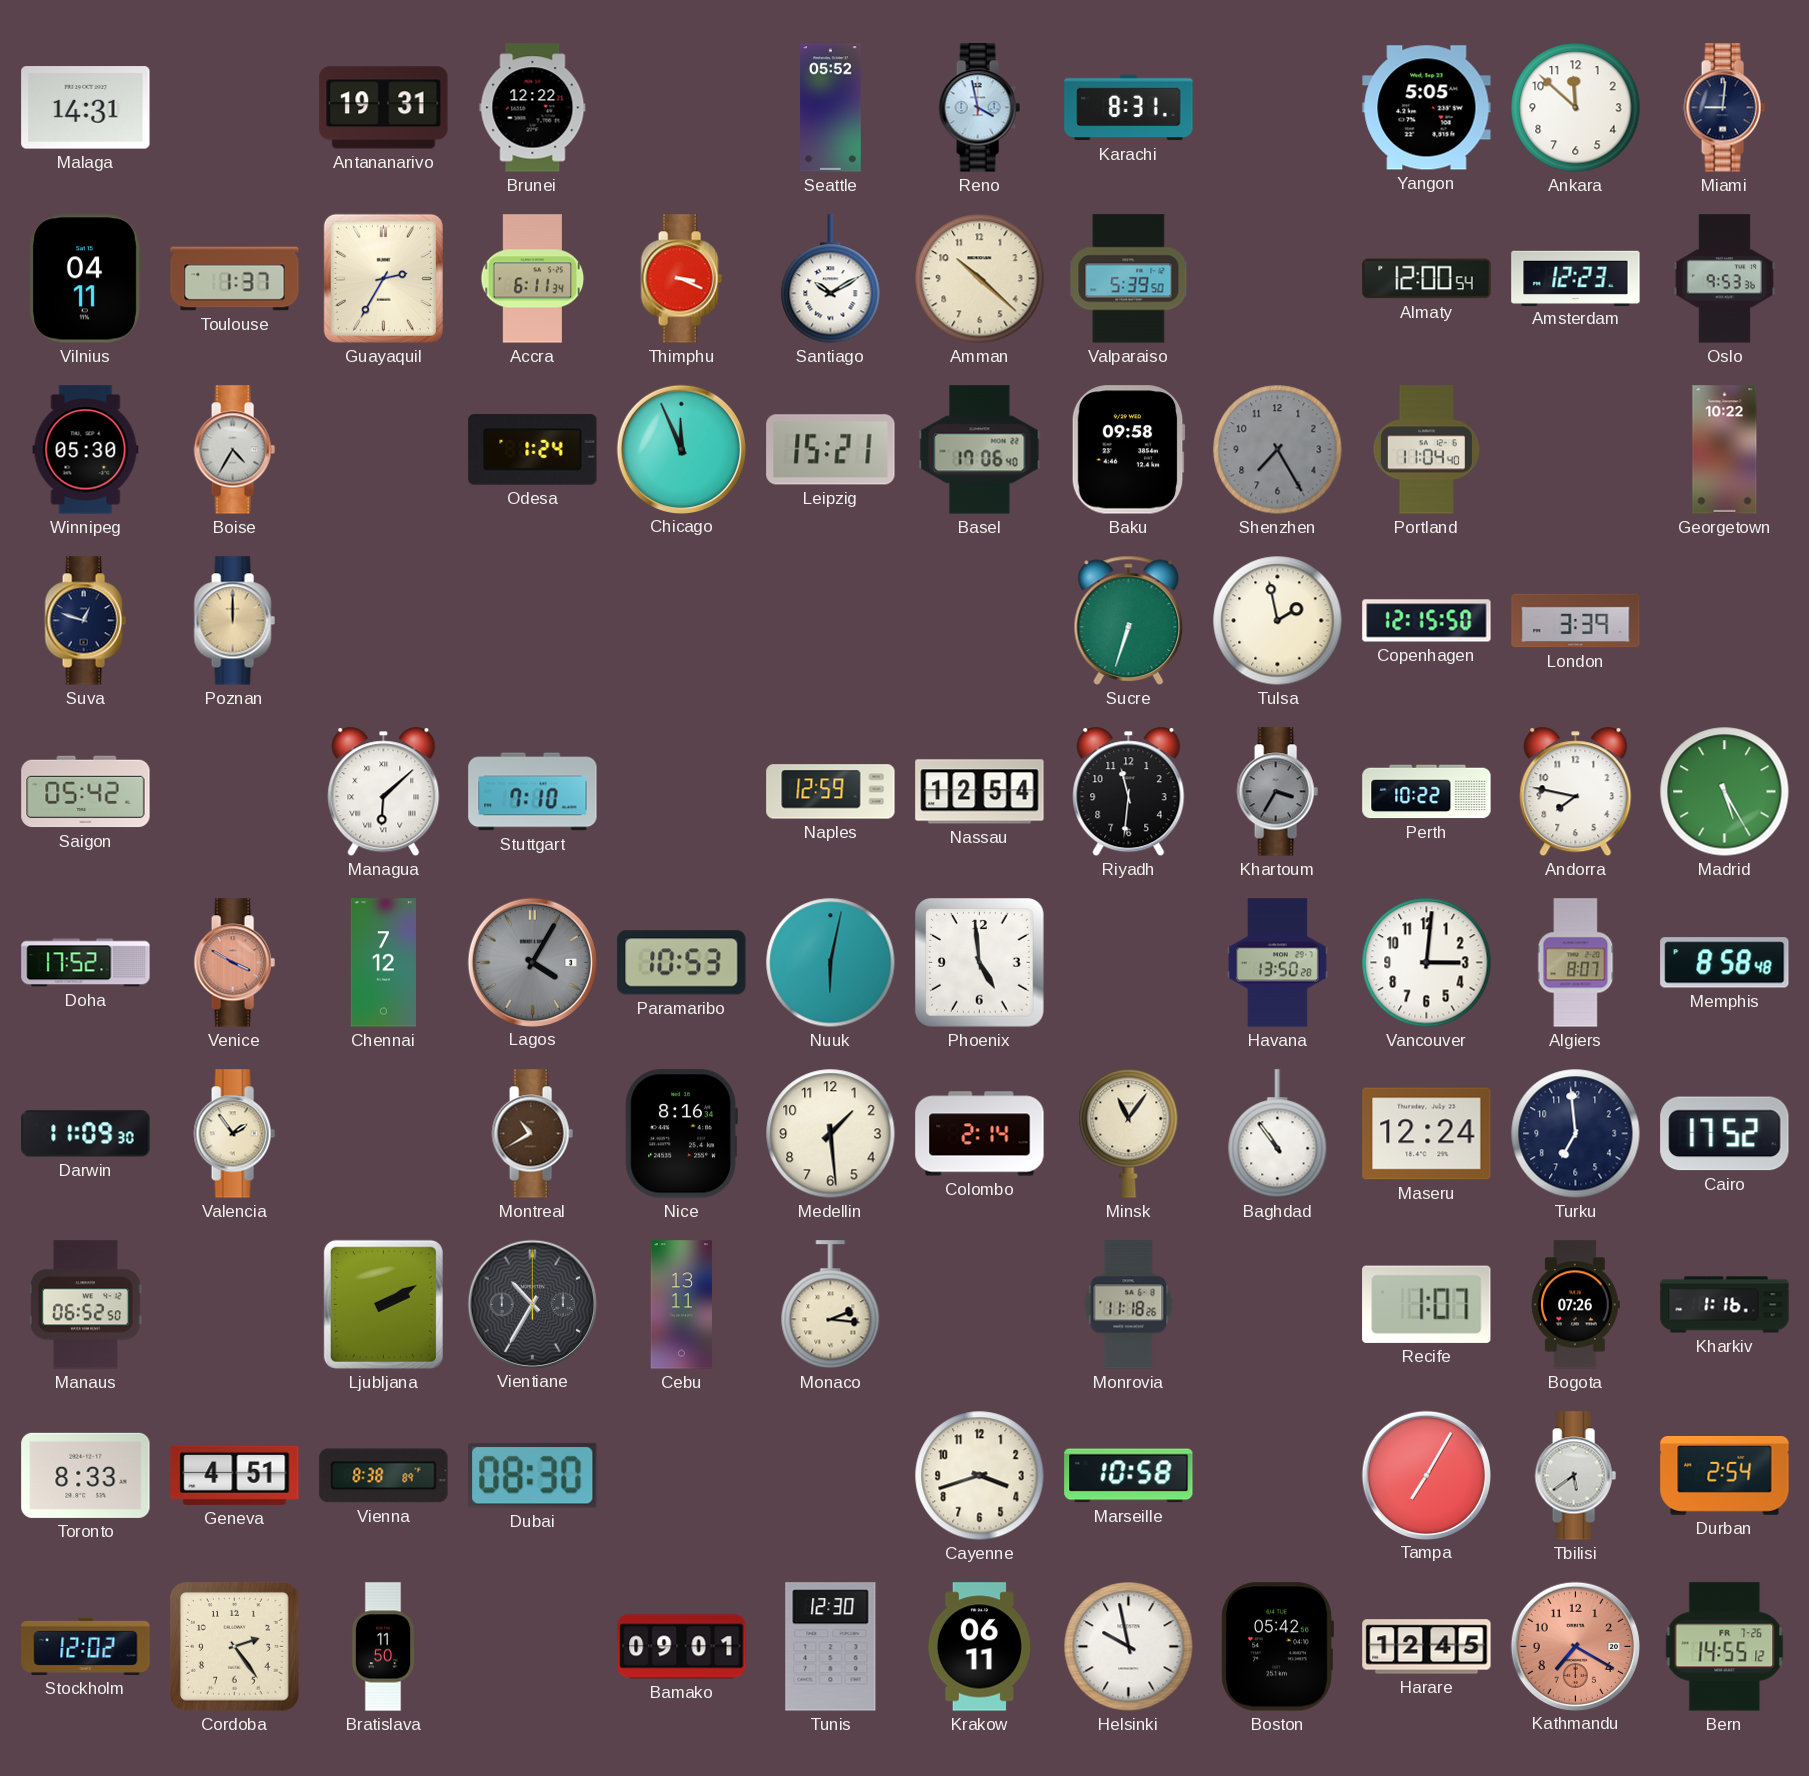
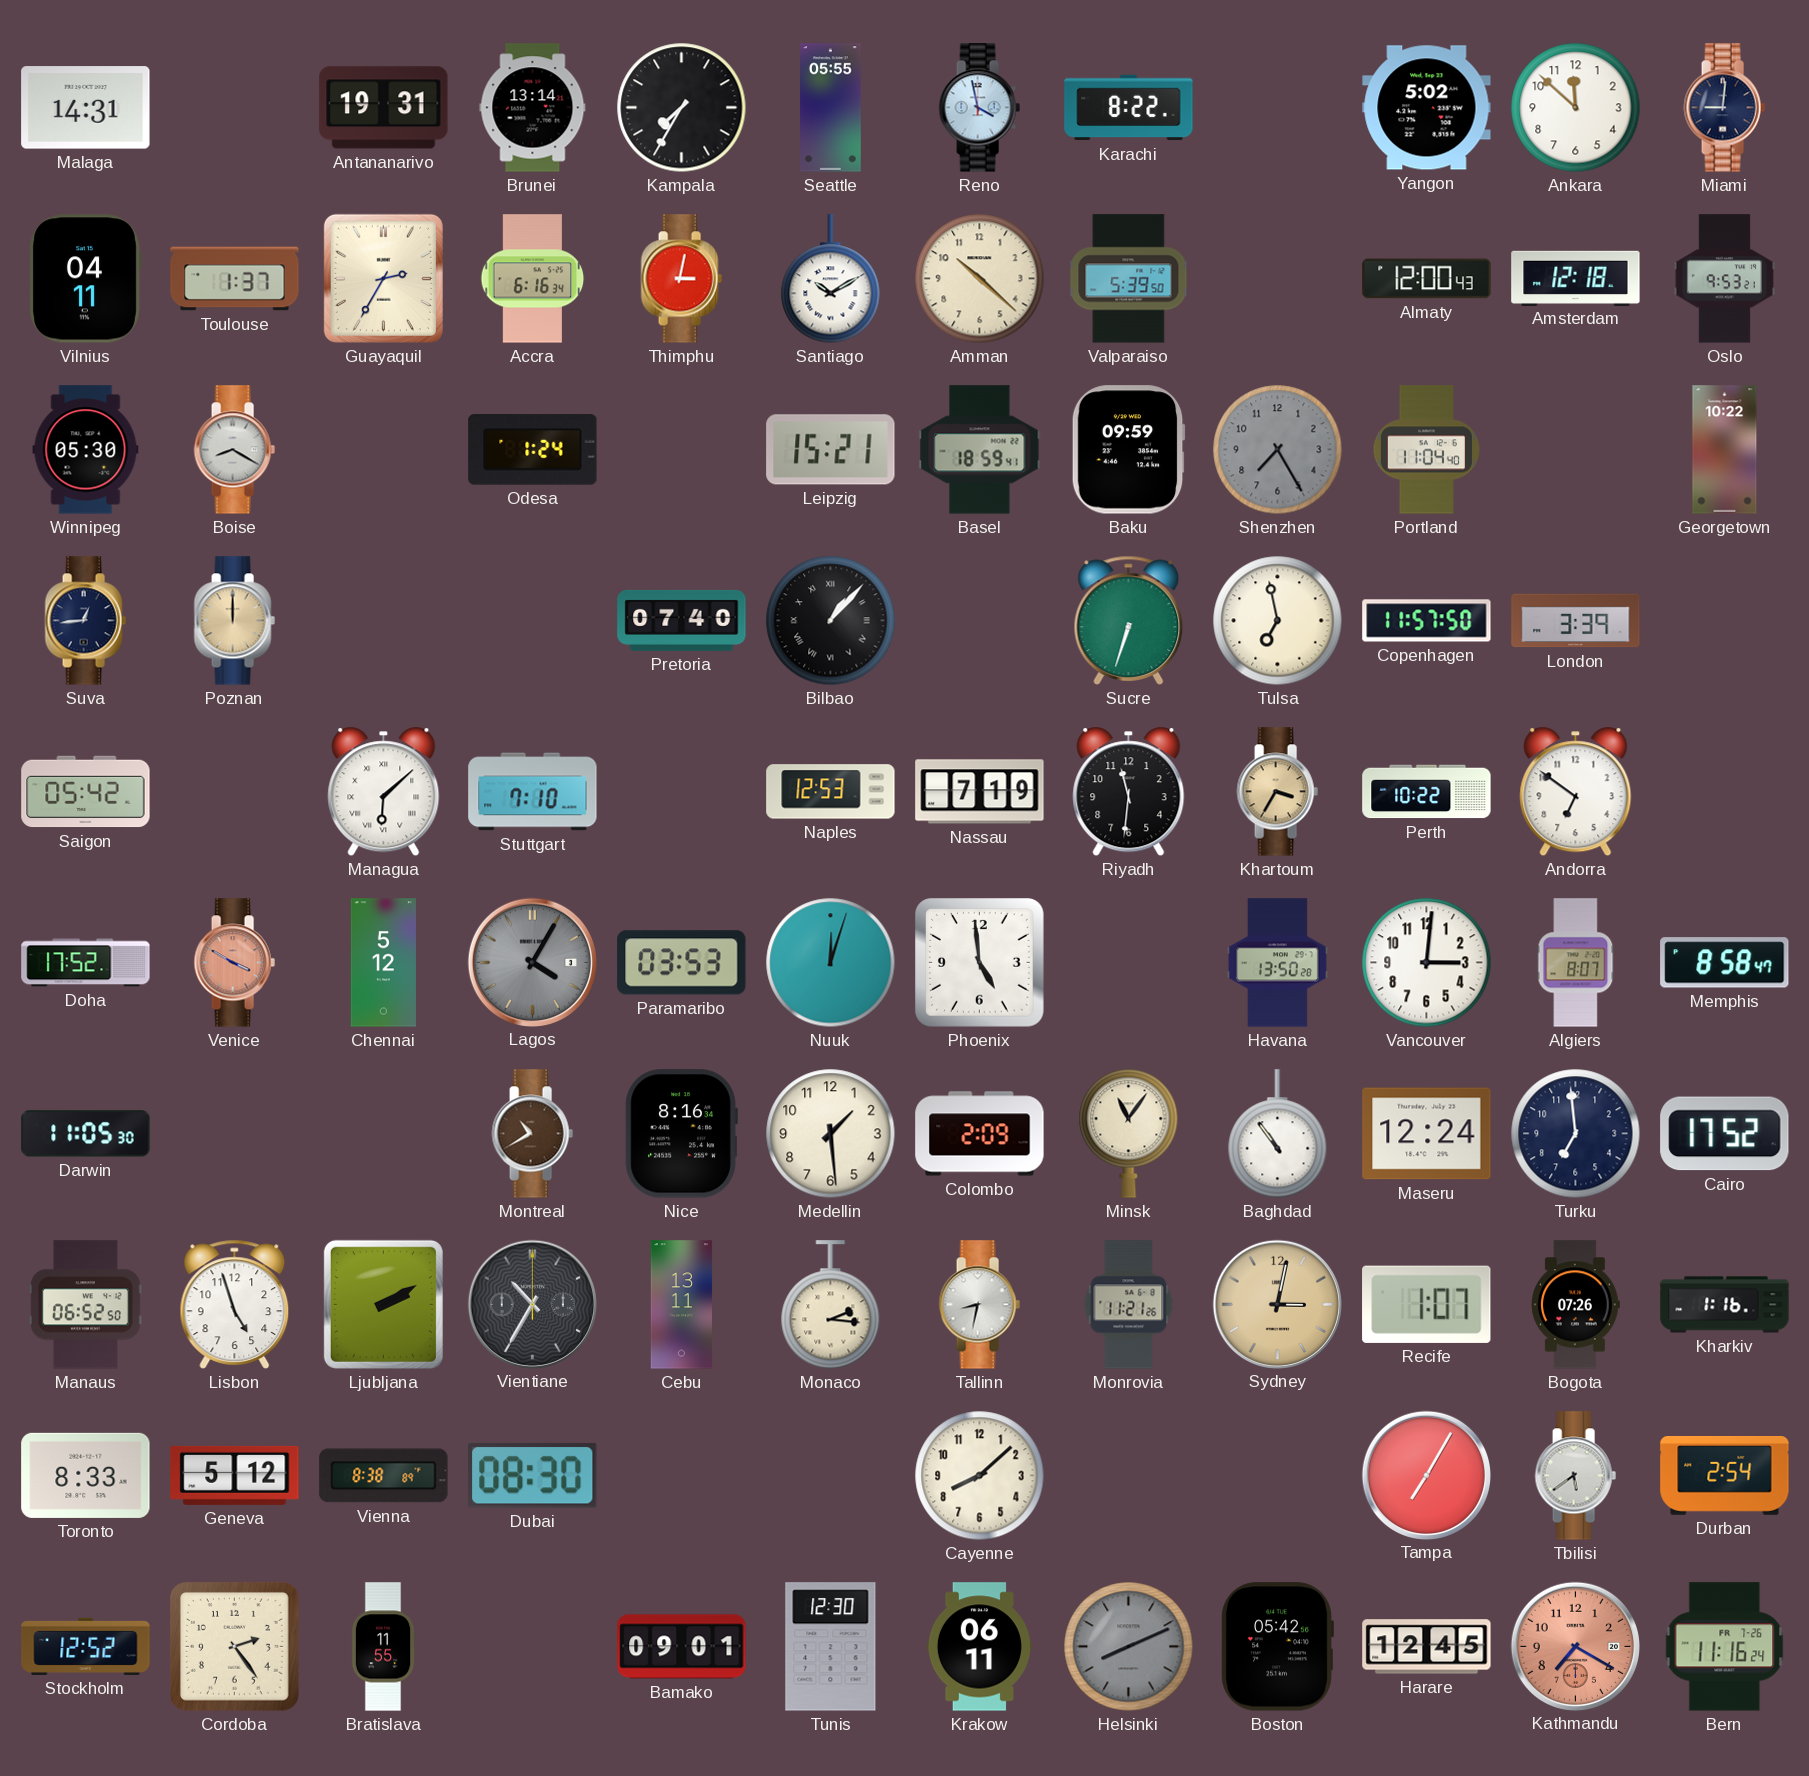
Brunei: 12:22 -> 13:14
Kampala: none -> 7:35
Seattle: 05:52 -> 05:55
Karachi: 8:31 -> 8:22
Yangon: 5:05 -> 5:02
Accra: 6:11 -> 6:16
Thimphu: 3:19 -> 3:02
Almaty: 12:00:54 -> 12:00:43
Amsterdam: 12:23 -> 12:18
Oslo: 9:53:36 -> 9:53:21
Boise: 4:35 -> 8:20
Chicago: 11:56 -> none
Basel: 17:06 -> 18:59
Baku: 09:58 -> 09:59
Suva: 12:48 -> 12:44
Pretoria: none -> 07:40
Bilbao: none -> 1:07
Tulsa: 1:58 -> 6:58
Copenhagen: 12:15 -> 11:57
Naples: 12:59 -> 12:53
Nassau: 12:54 -> 7:19
Khartoum dial: grey -> champagne
Andorra: 7:47 -> 6:51
Madrid: 5:25 -> none
Chennai: 7:12 -> 5:12
Paramaribo: 10:53 -> 03:53
Nuuk: 6:02 -> 12:03
Memphis: 8:58:48 -> 8:58:47
Darwin: 11:09 -> 11:05
Valencia: 1:54 -> none
Colombo: 2:14 -> 2:09
Lisbon: none -> 4:57
Tallinn: none -> 8:32
Monrovia: 11:18 -> 11:21
Sydney: none -> 3:02
Geneva: 4:51 -> 5:12
Cayenne: 3:42 -> 8:08
Marseille: 10:58 -> none
Stockholm: 12:02 -> 12:52
Bratislava: 11:50 -> 11:55
Helsinki: 9:58 -> 8:11
Helsinki dial: white -> grey
Bern: 14:55 -> 11:16
